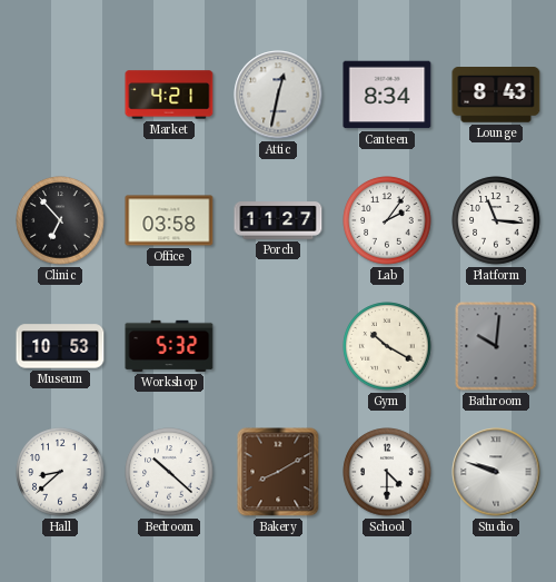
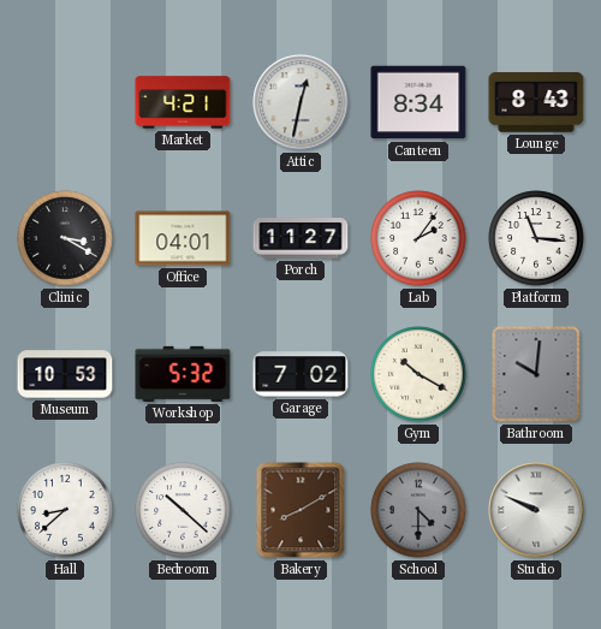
Clinic: 6:53 -> 3:20
Office: 03:58 -> 04:01
Garage: none -> 7:02
School dial: white -> grey
Studio: 9:48 -> 9:49
